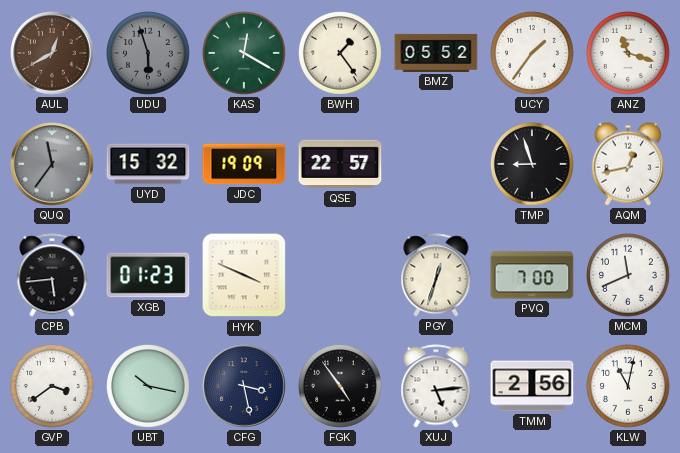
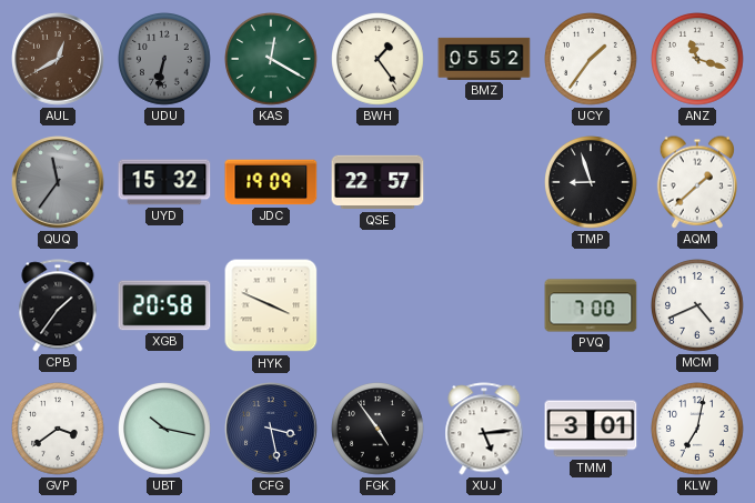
UDU: 5:57 -> 6:32
AQM: 12:43 -> 1:38
CPB: 5:44 -> 1:36
XGB: 01:23 -> 20:58
PGY: 12:33 -> none
MCM: 11:41 -> 4:41
TMM: 2:56 -> 3:01
KLW: 11:02 -> 7:02
